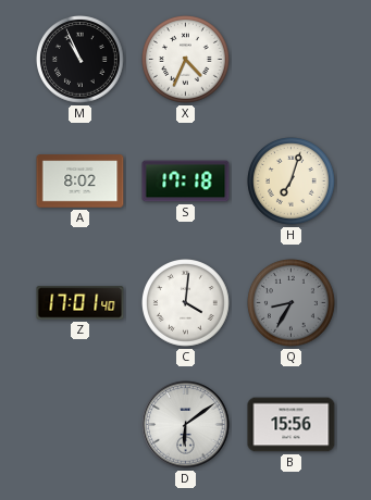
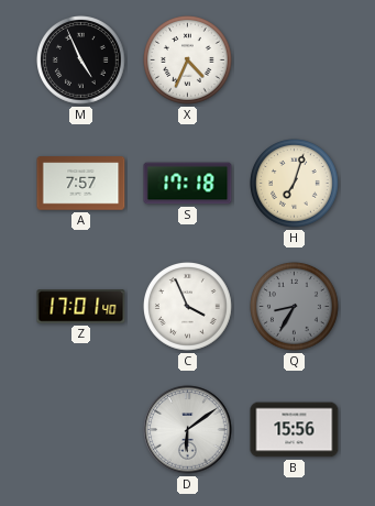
M: 10:56 -> 4:56
A: 8:02 -> 7:57
C: 4:01 -> 3:56
